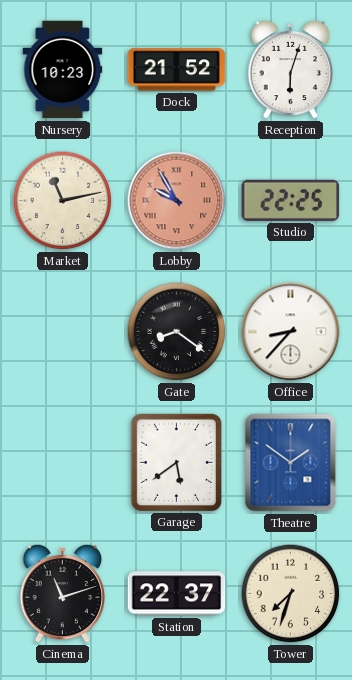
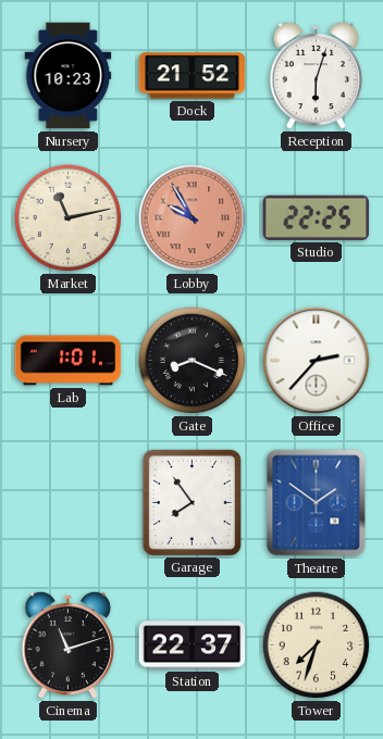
Lab: none -> 1:01
Gate: 8:21 -> 8:19
Office: 8:37 -> 2:37
Garage: 5:39 -> 7:54
